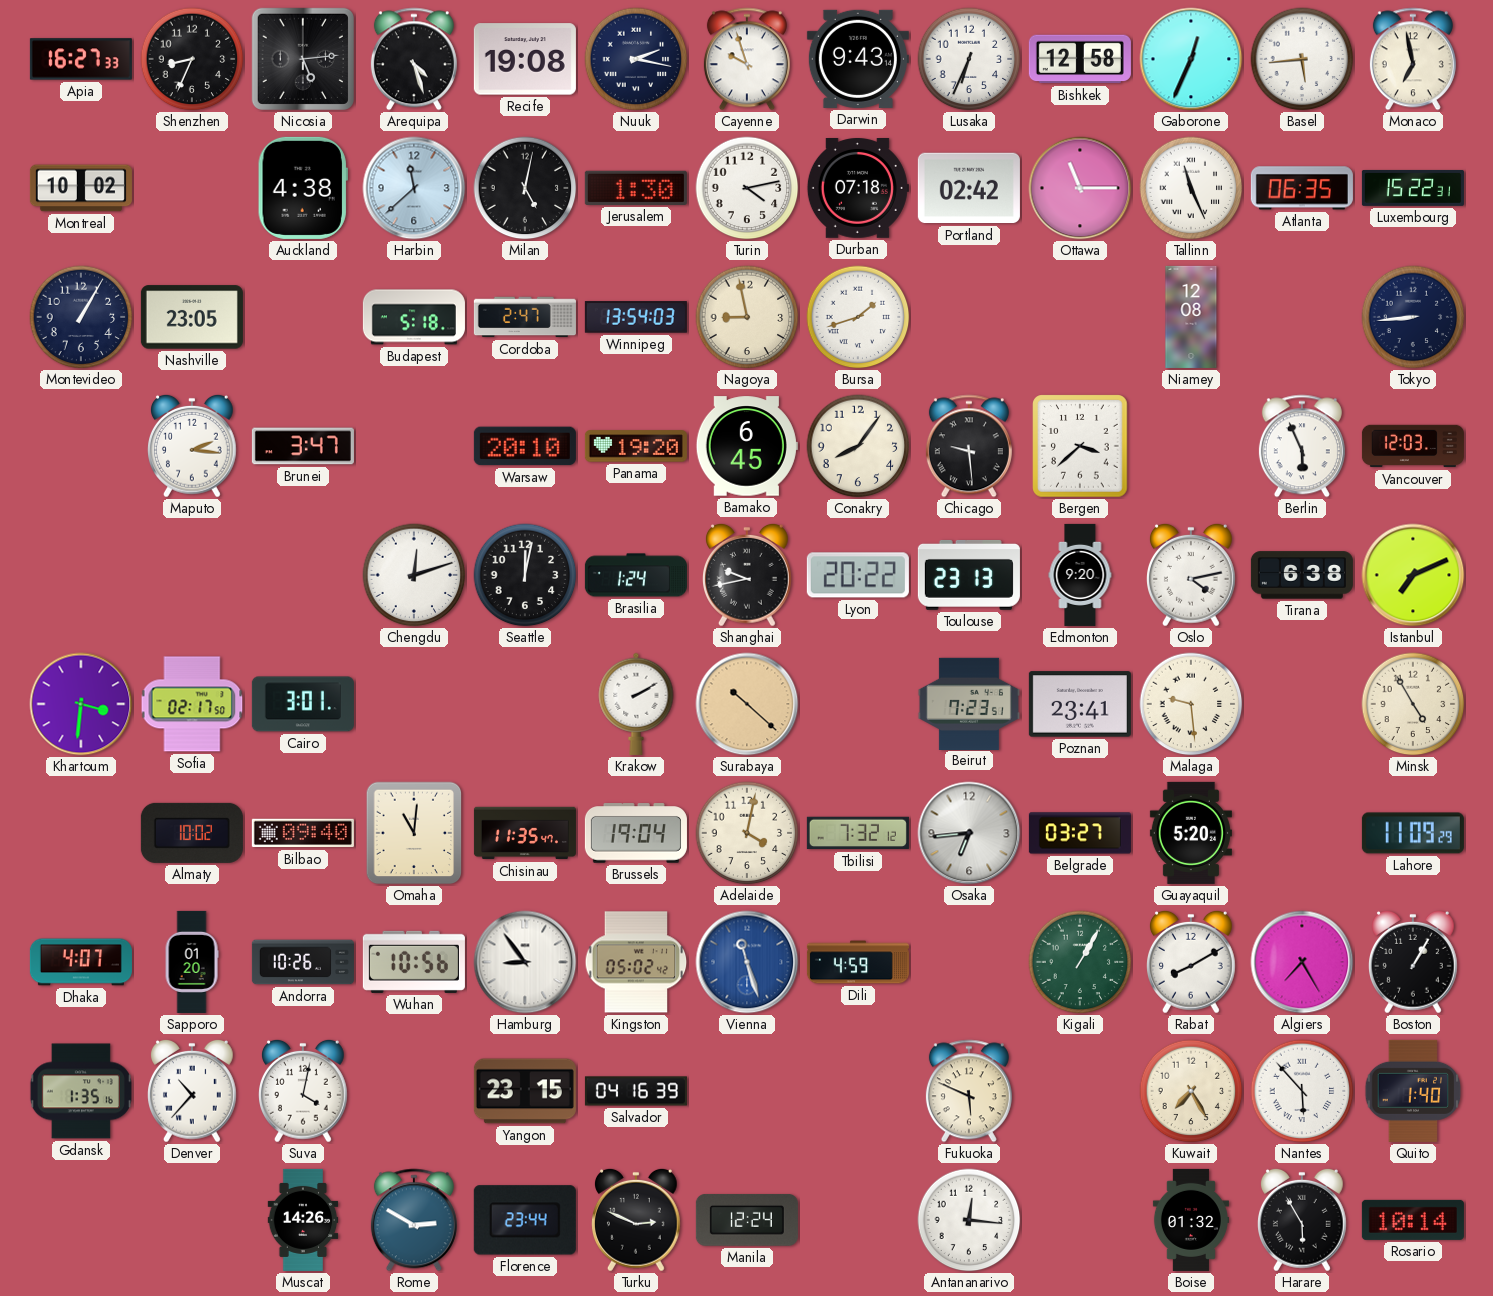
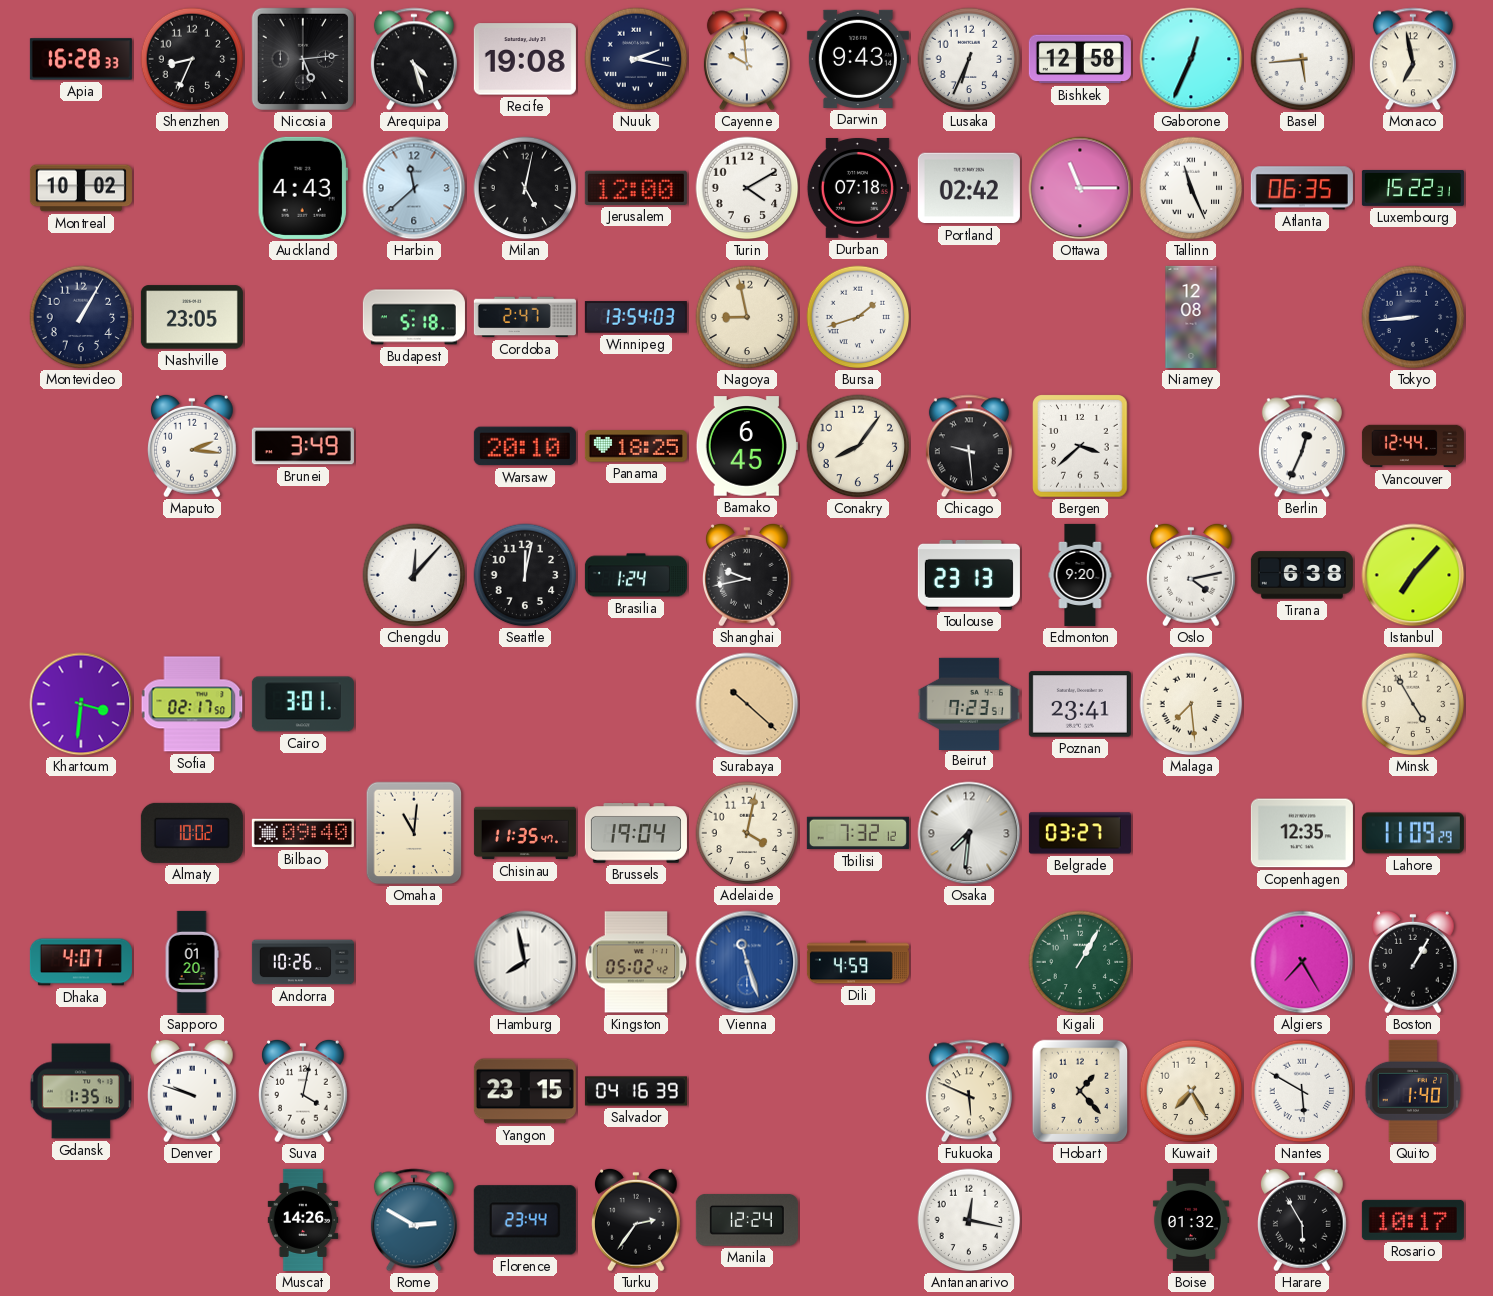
Apia: 16:27 -> 16:28
Cayenne: 9:57 -> 9:59
Auckland: 4:38 -> 4:43
Jerusalem: 1:30 -> 12:00
Turin: 4:13 -> 4:10
Brunei: 3:47 -> 3:49
Panama: 19:20 -> 18:25
Berlin: 5:56 -> 12:34
Vancouver: 12:03 -> 12:44
Chengdu: 12:12 -> 12:07
Lyon: 20:22 -> none
Istanbul: 7:11 -> 7:07
Krakow: 2:10 -> none
Malaga: 9:29 -> 7:29
Osaka: 6:44 -> 7:31
Guayaquil: 5:20 -> none
Copenhagen: none -> 12:35
Wuhan: 10:56 -> none
Hamburg: 8:54 -> 7:58
Rabat: 8:10 -> none
Denver: 10:37 -> 9:48
Hobart: none -> 1:23
Nantes: 5:53 -> 5:50
Turku: 2:49 -> 2:36
Antananarivo: 12:16 -> 12:17
Rosario: 10:14 -> 10:17
